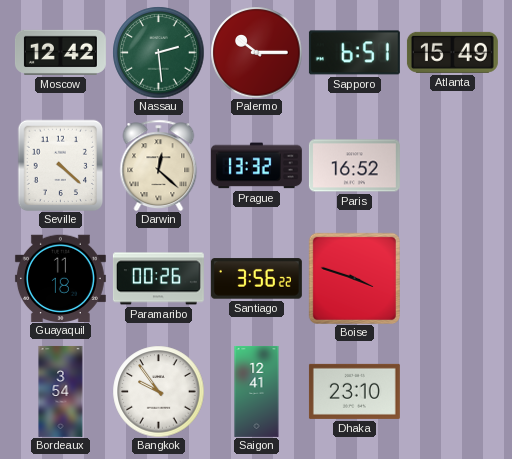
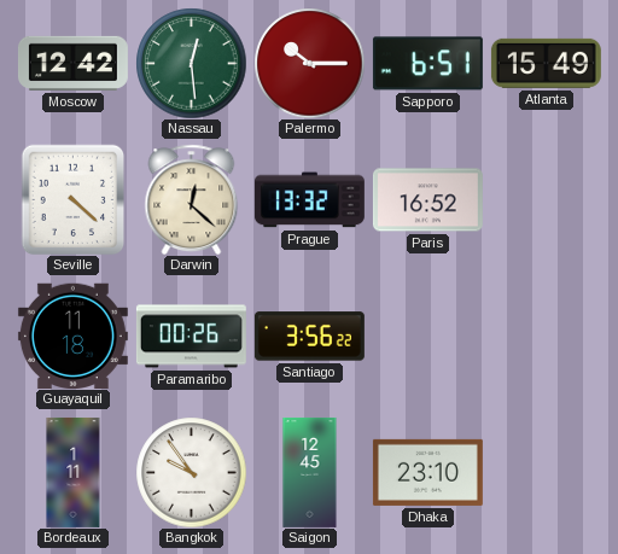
Nassau: 2:29 -> 12:29
Boise: 3:48 -> none
Bordeaux: 3:54 -> 1:11
Saigon: 12:41 -> 12:45
